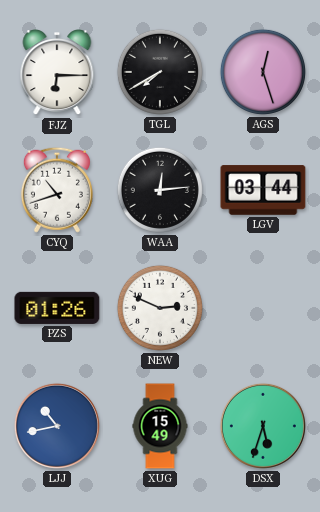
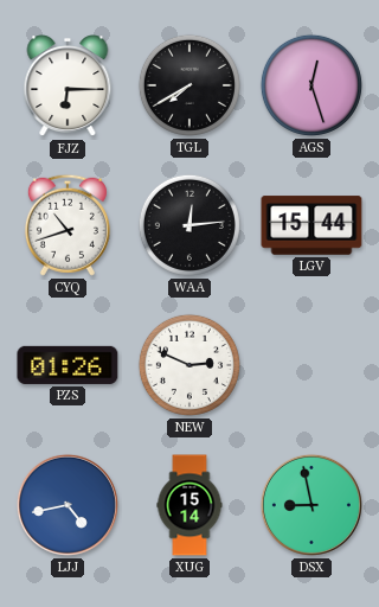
LGV: 03:44 -> 15:44
LJJ: 10:43 -> 4:43
XUG: 15:49 -> 15:14
DSX: 5:33 -> 8:58
